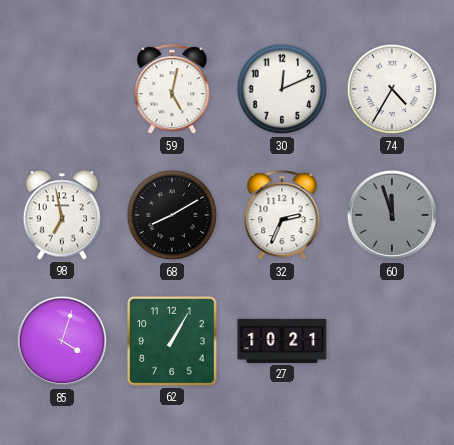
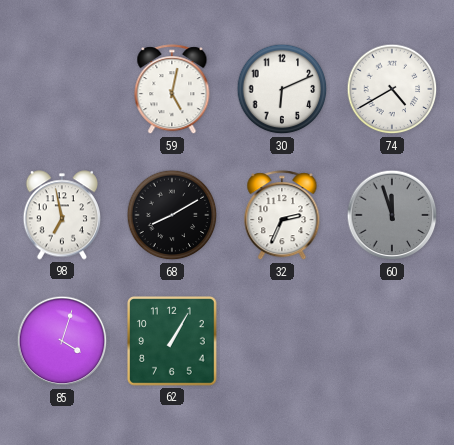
30: 12:11 -> 6:11
74: 4:35 -> 4:40
27: 10:21 -> none
